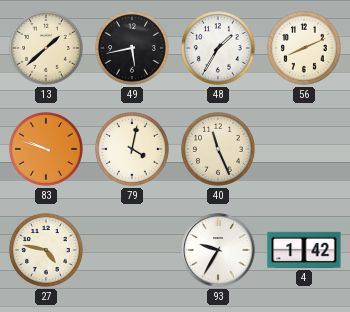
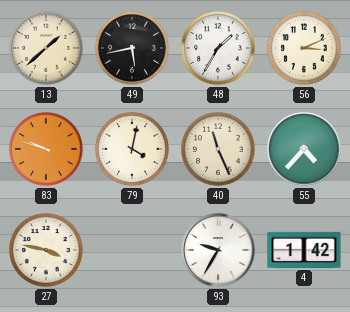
56: 8:11 -> 3:11
55: none -> 4:37
27: 4:47 -> 3:47
